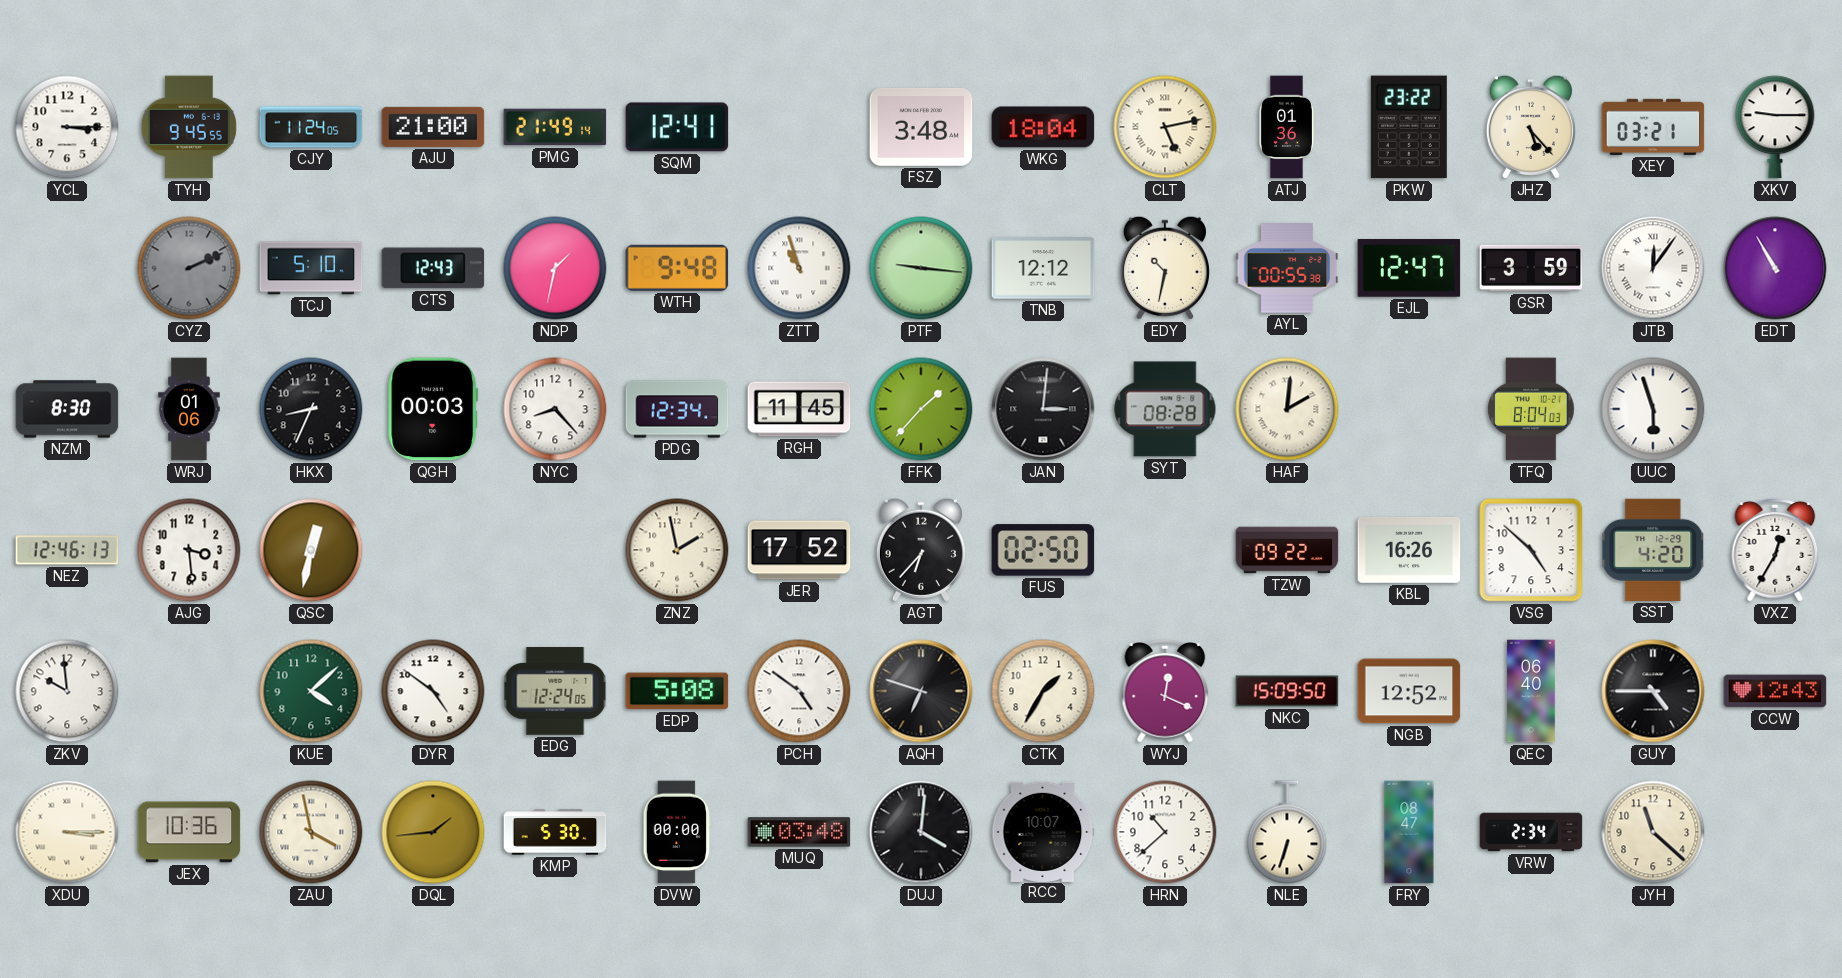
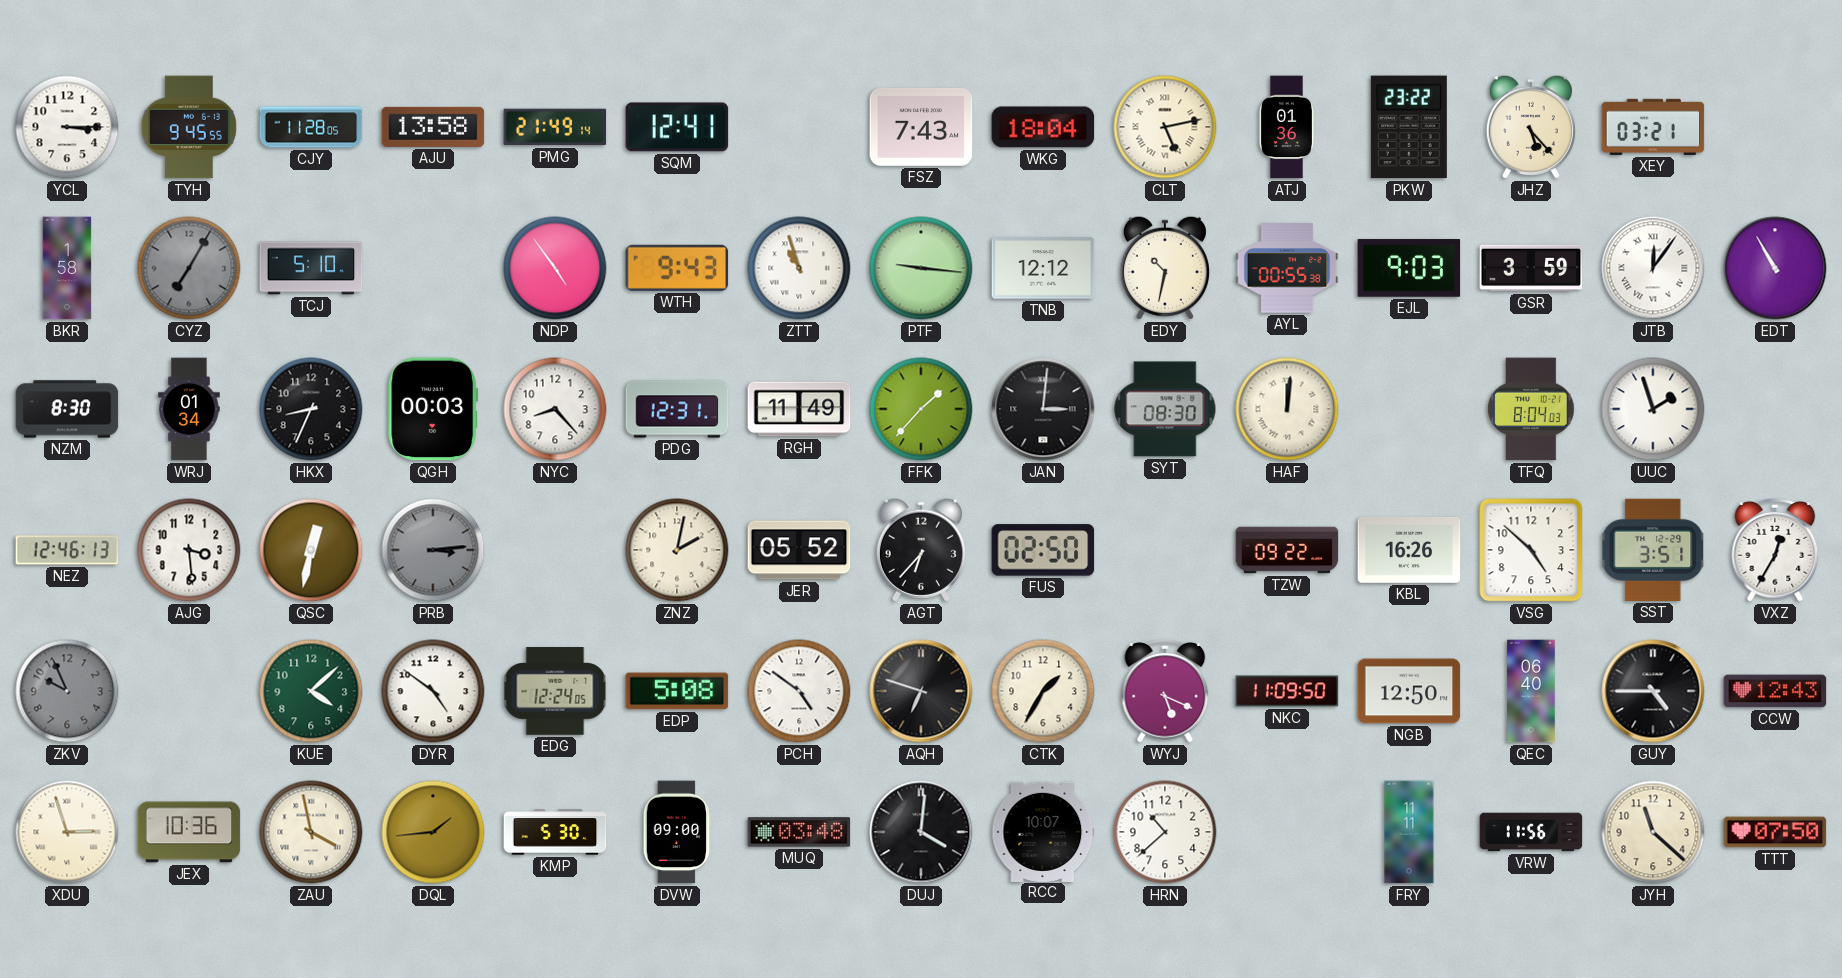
CJY: 11:24 -> 11:28
AJU: 21:00 -> 13:58
FSZ: 3:48 -> 7:43
XKV: 9:15 -> none
BKR: none -> 1:58
CYZ: 2:11 -> 7:05
CTS: 12:43 -> none
NDP: 1:32 -> 4:54
WTH: 9:48 -> 9:43
EJL: 12:47 -> 9:03
WRJ: 01:06 -> 01:34
PDG: 12:34 -> 12:31
RGH: 11:45 -> 11:49
SYT: 08:28 -> 08:30
HAF: 2:01 -> 12:01
UUC: 5:57 -> 1:57
PRB: none -> 3:14
ZNZ: 1:58 -> 2:02
JER: 17:52 -> 05:52
SST: 4:20 -> 3:51
ZKV: 9:59 -> 9:56
ZKV dial: white -> grey
WYJ: 12:19 -> 5:19
NKC: 15:09 -> 11:09
NGB: 12:52 -> 12:50
XDU: 3:15 -> 2:57
DVW: 00:00 -> 09:00
NLE: 6:33 -> none
FRY: 08:47 -> 11:11
VRW: 2:34 -> 11:56
TTT: none -> 07:50
